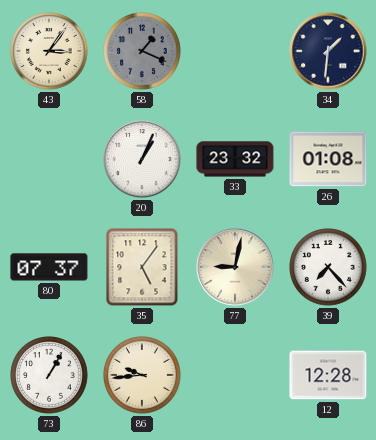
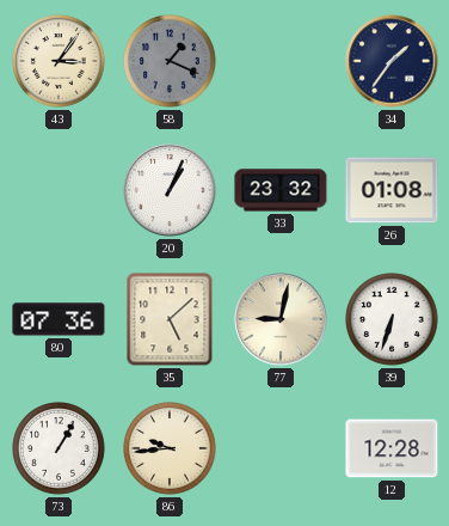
34: 1:31 -> 1:36
80: 07:37 -> 07:36
35: 5:06 -> 5:08
39: 7:23 -> 6:33
